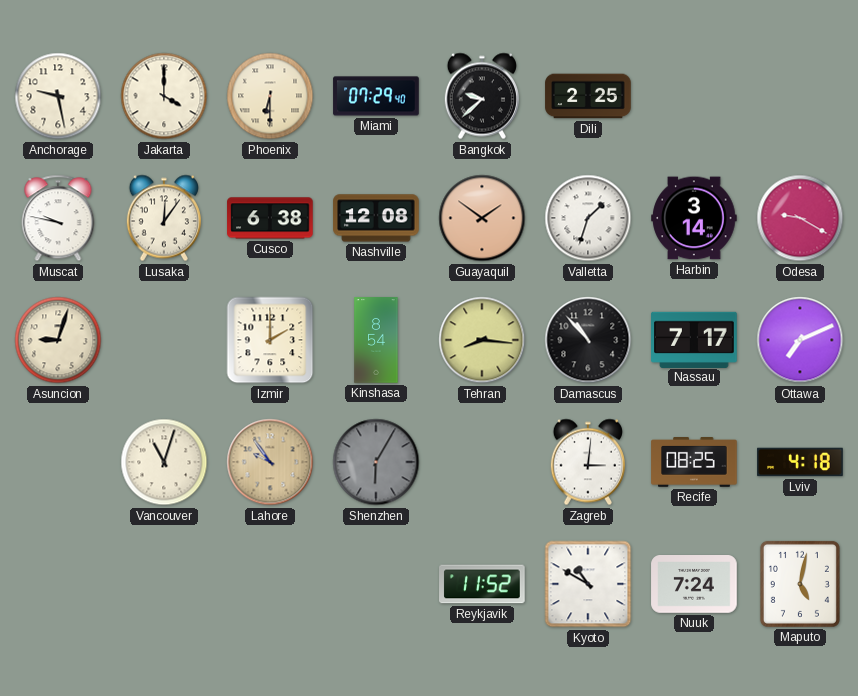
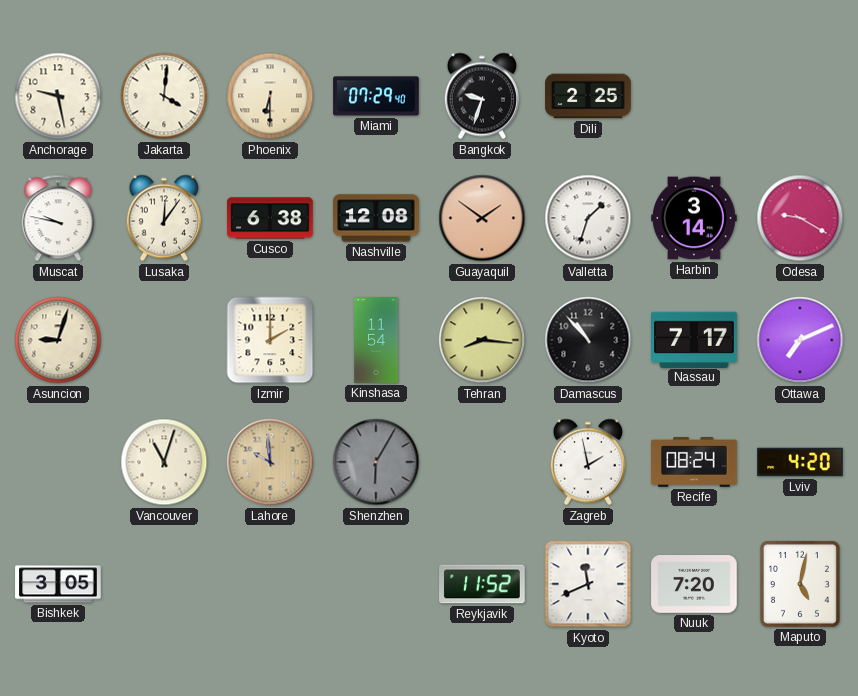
Jakarta: 4:00 -> 4:01
Bangkok: 9:38 -> 9:33
Kinshasa: 8:54 -> 11:54
Lahore: 9:54 -> 9:59
Zagreb: 3:01 -> 1:58
Recife: 08:25 -> 08:24
Lviv: 4:18 -> 4:20
Bishkek: none -> 3:05
Kyoto: 10:50 -> 11:41
Nuuk: 7:24 -> 7:20
